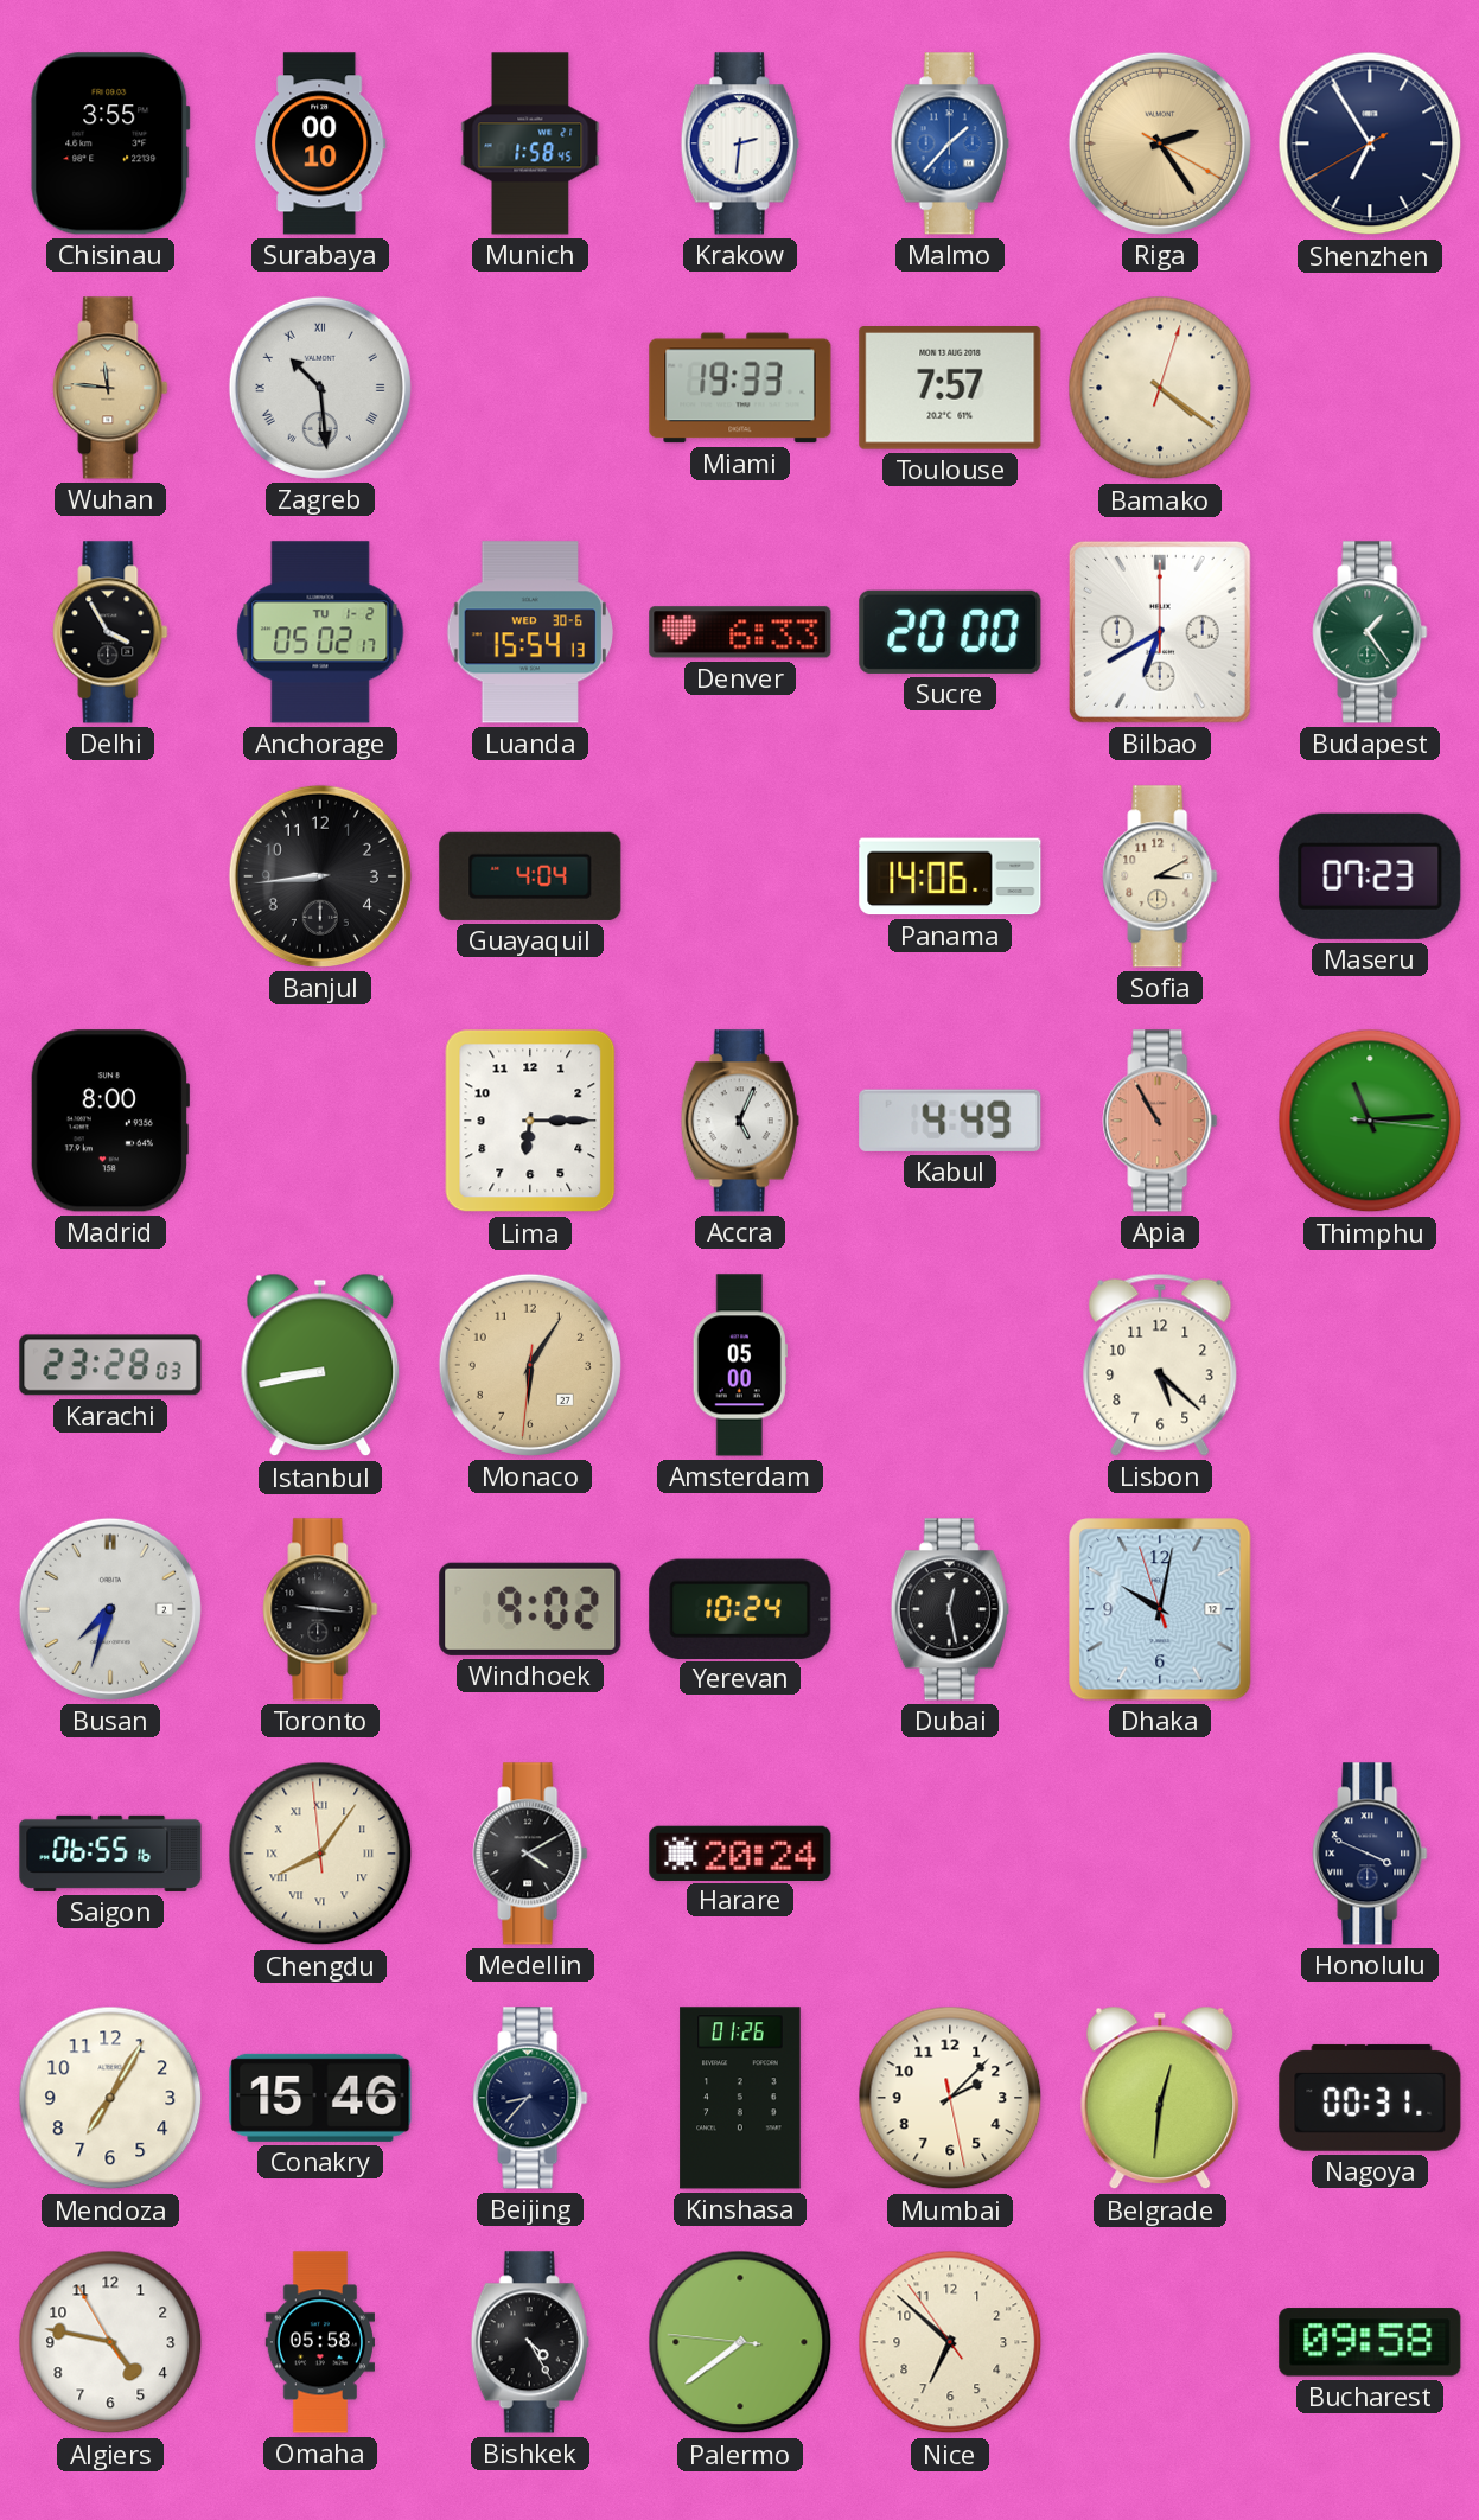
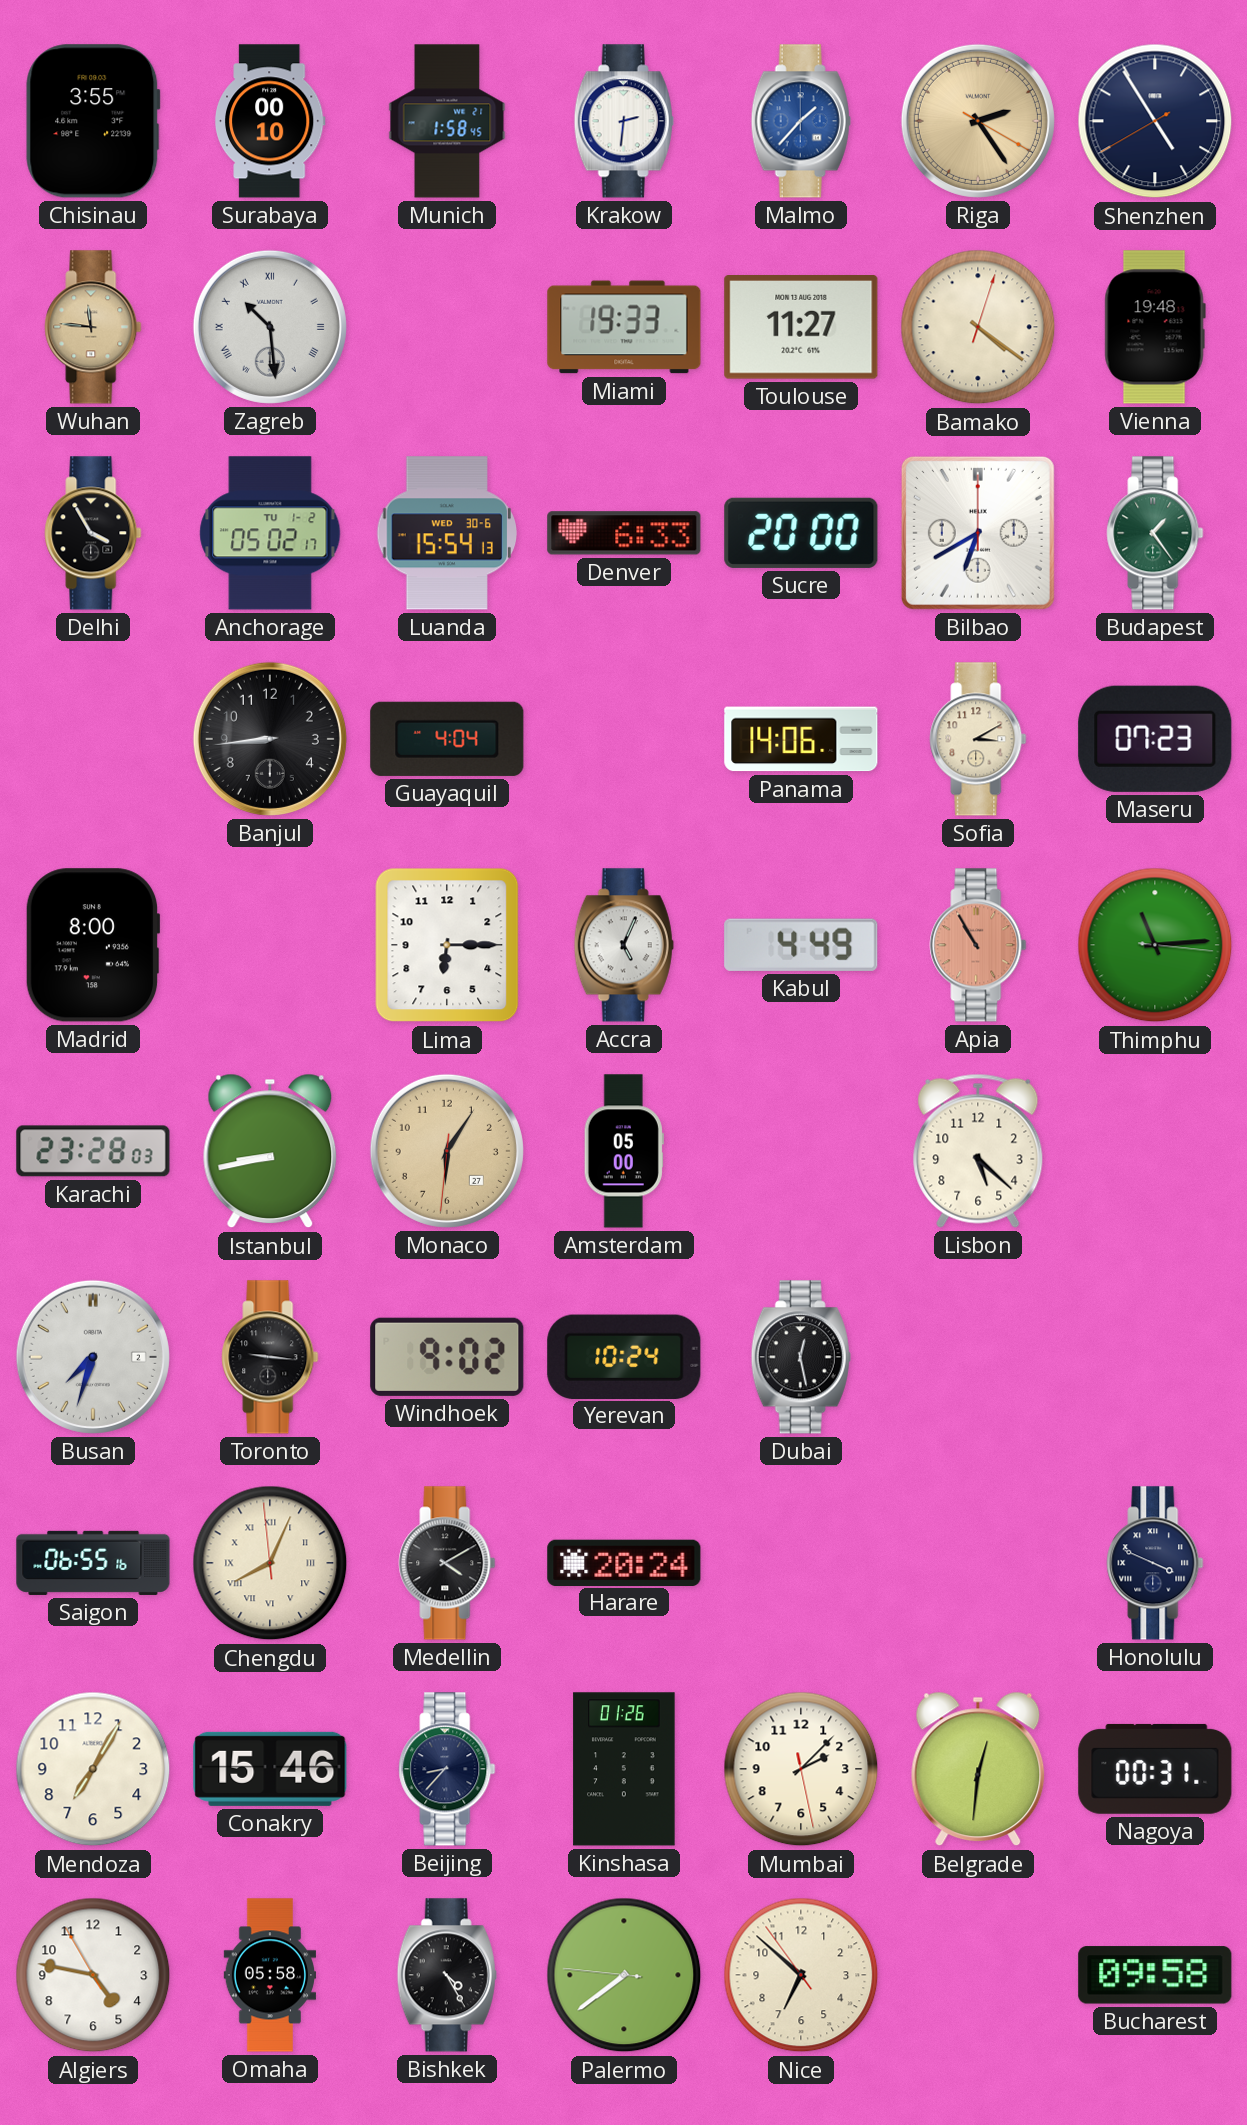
Shenzhen: 6:54 -> 4:54
Toulouse: 7:57 -> 11:27
Vienna: none -> 19:48
Dhaka: 10:01 -> none
Chengdu: 8:05 -> 8:03
